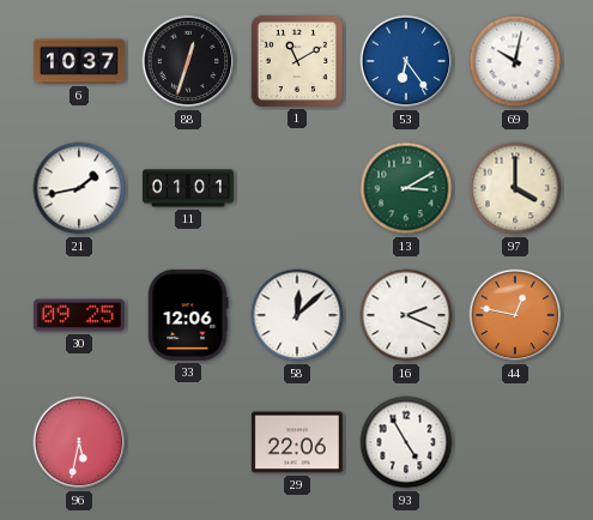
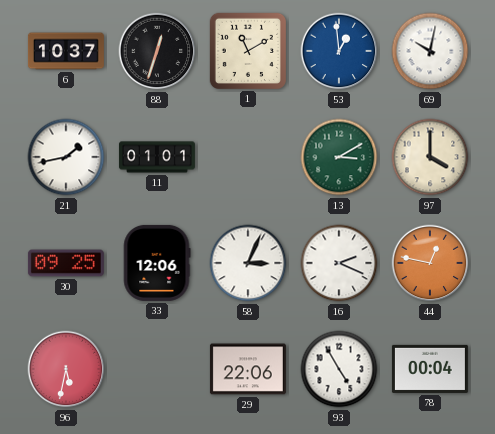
53: 6:24 -> 12:59
58: 12:08 -> 3:04
78: none -> 00:04
